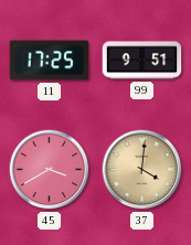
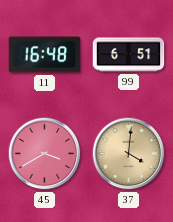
11: 17:25 -> 16:48
99: 9:51 -> 6:51
